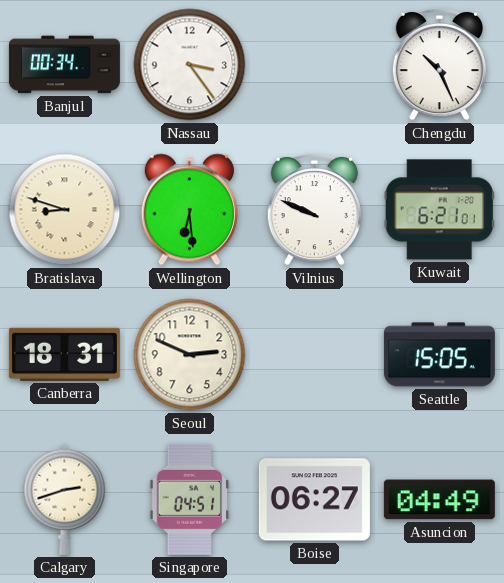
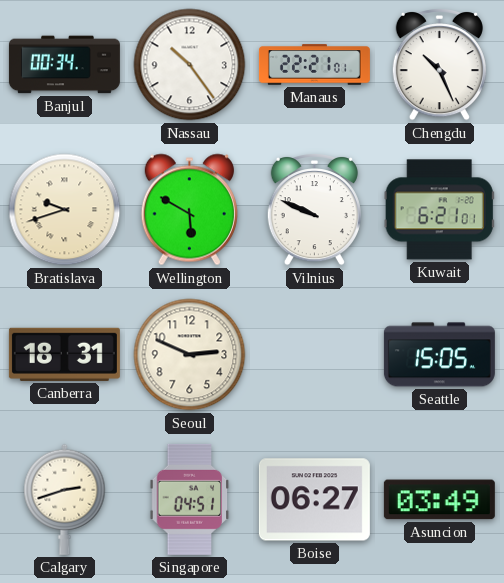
Nassau: 3:24 -> 10:24
Manaus: none -> 22:21
Bratislava: 8:48 -> 9:42
Wellington: 6:29 -> 5:50
Asuncion: 04:49 -> 03:49
